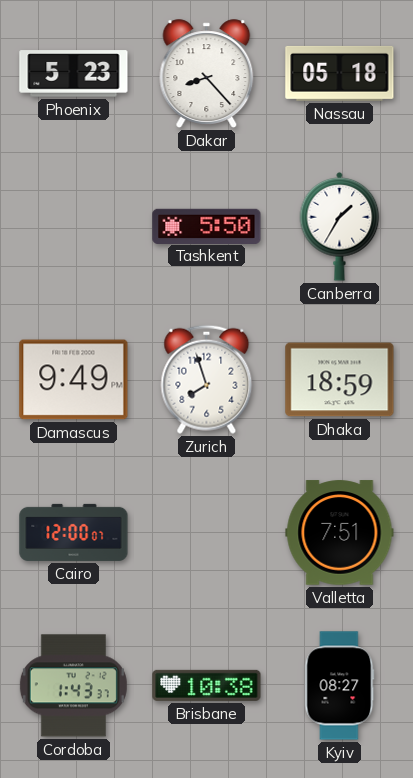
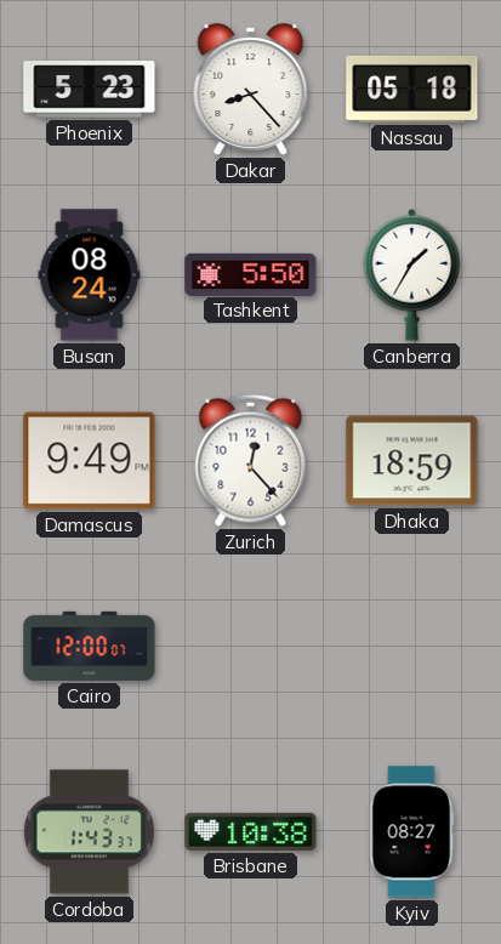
Busan: none -> 08:24
Zurich: 7:57 -> 12:23
Valletta: 7:51 -> none
